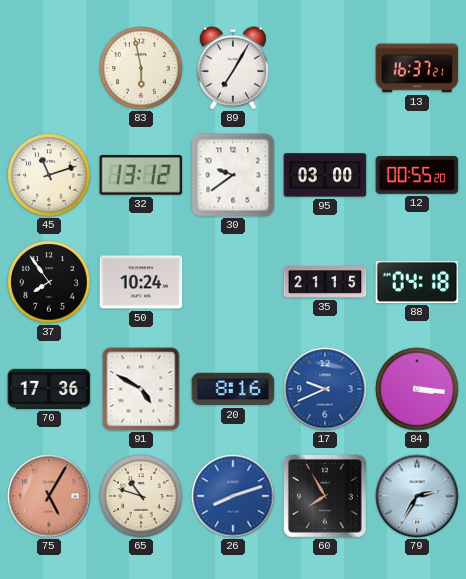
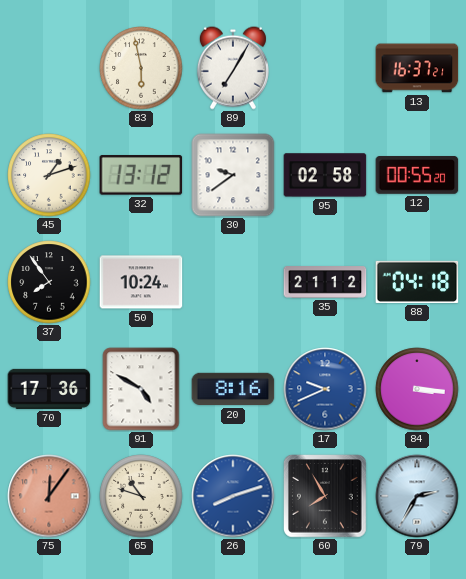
45: 11:12 -> 1:12
95: 03:00 -> 02:58
35: 21:15 -> 21:12
75: 5:05 -> 12:06
